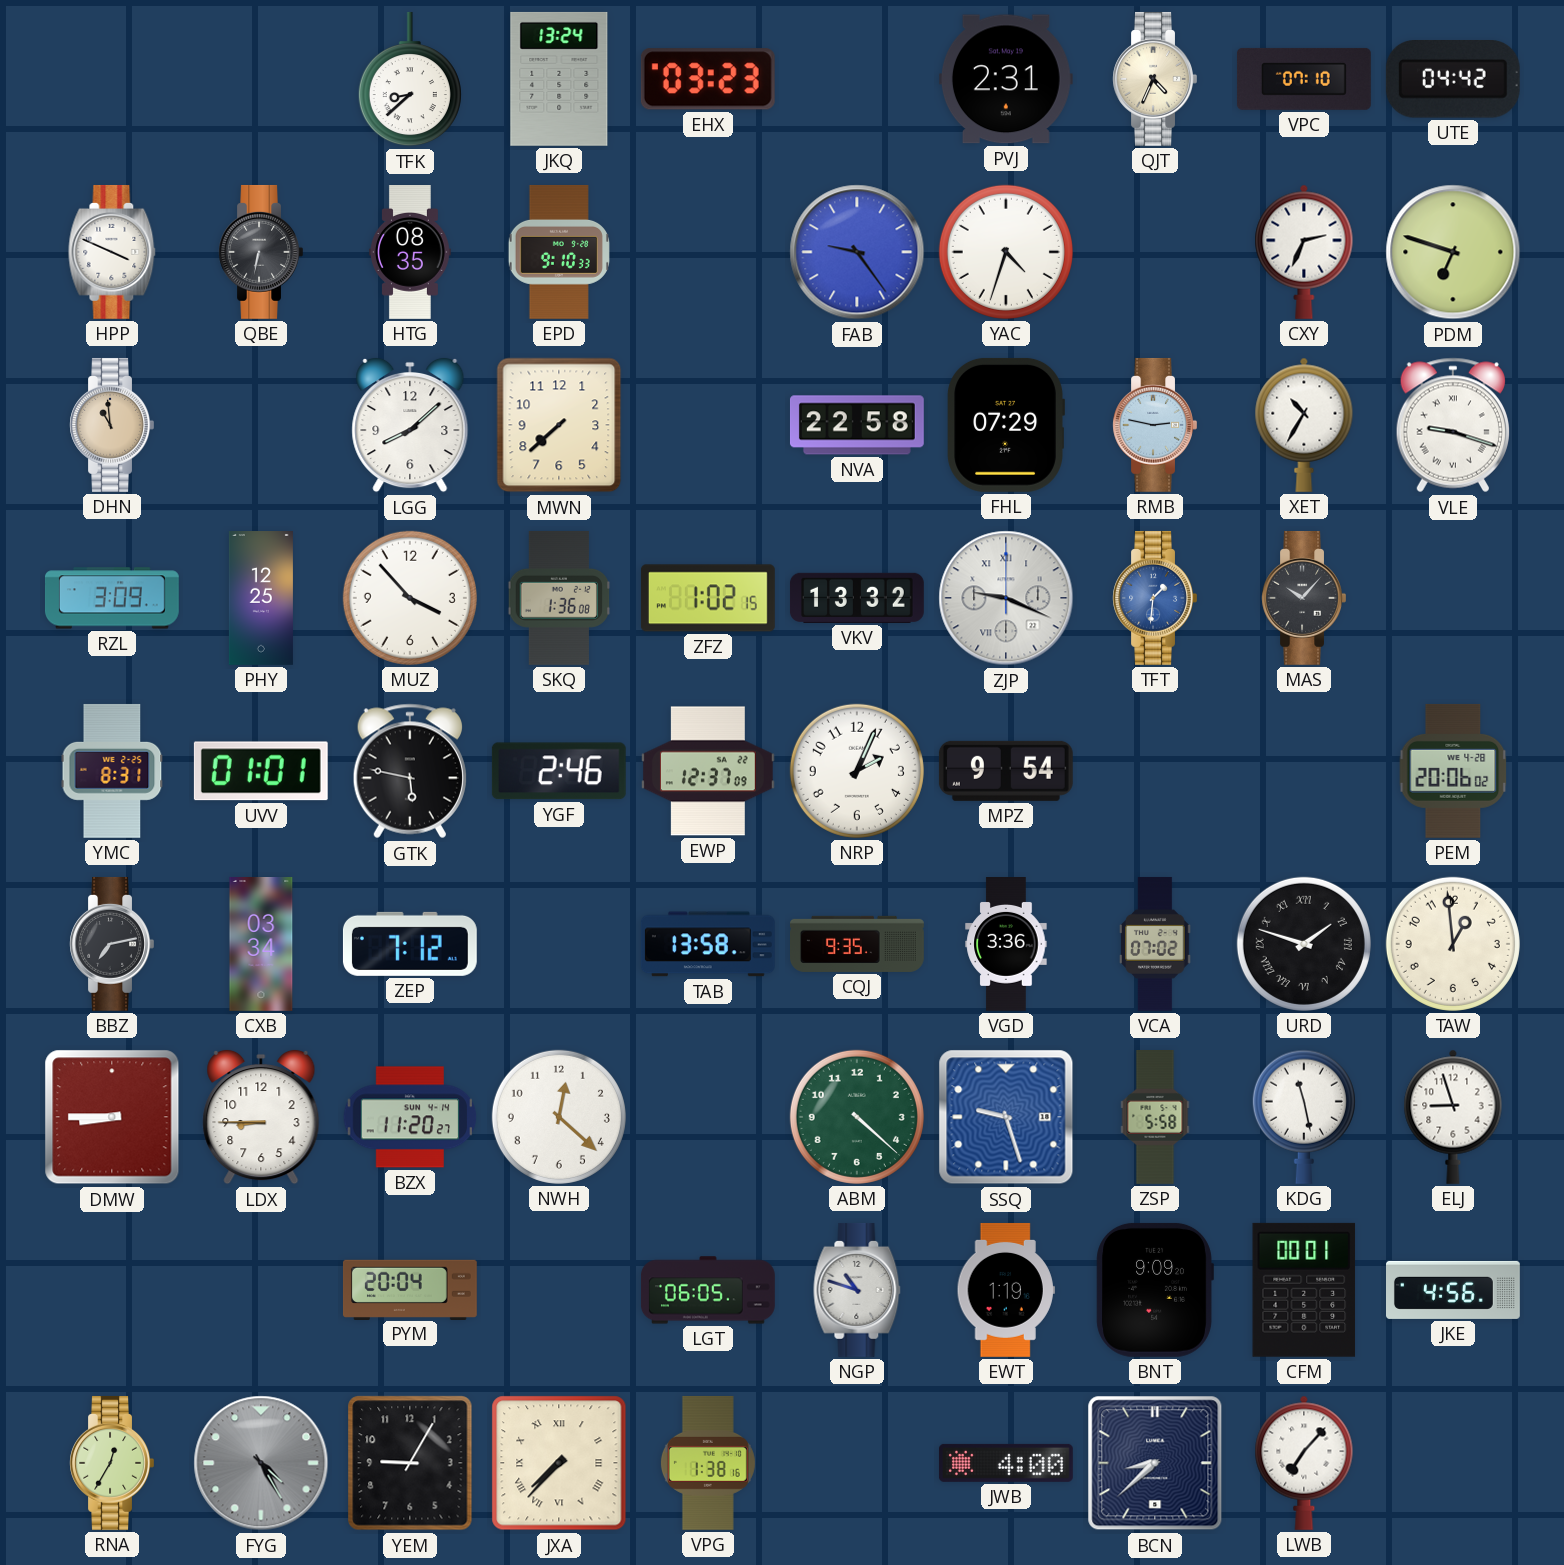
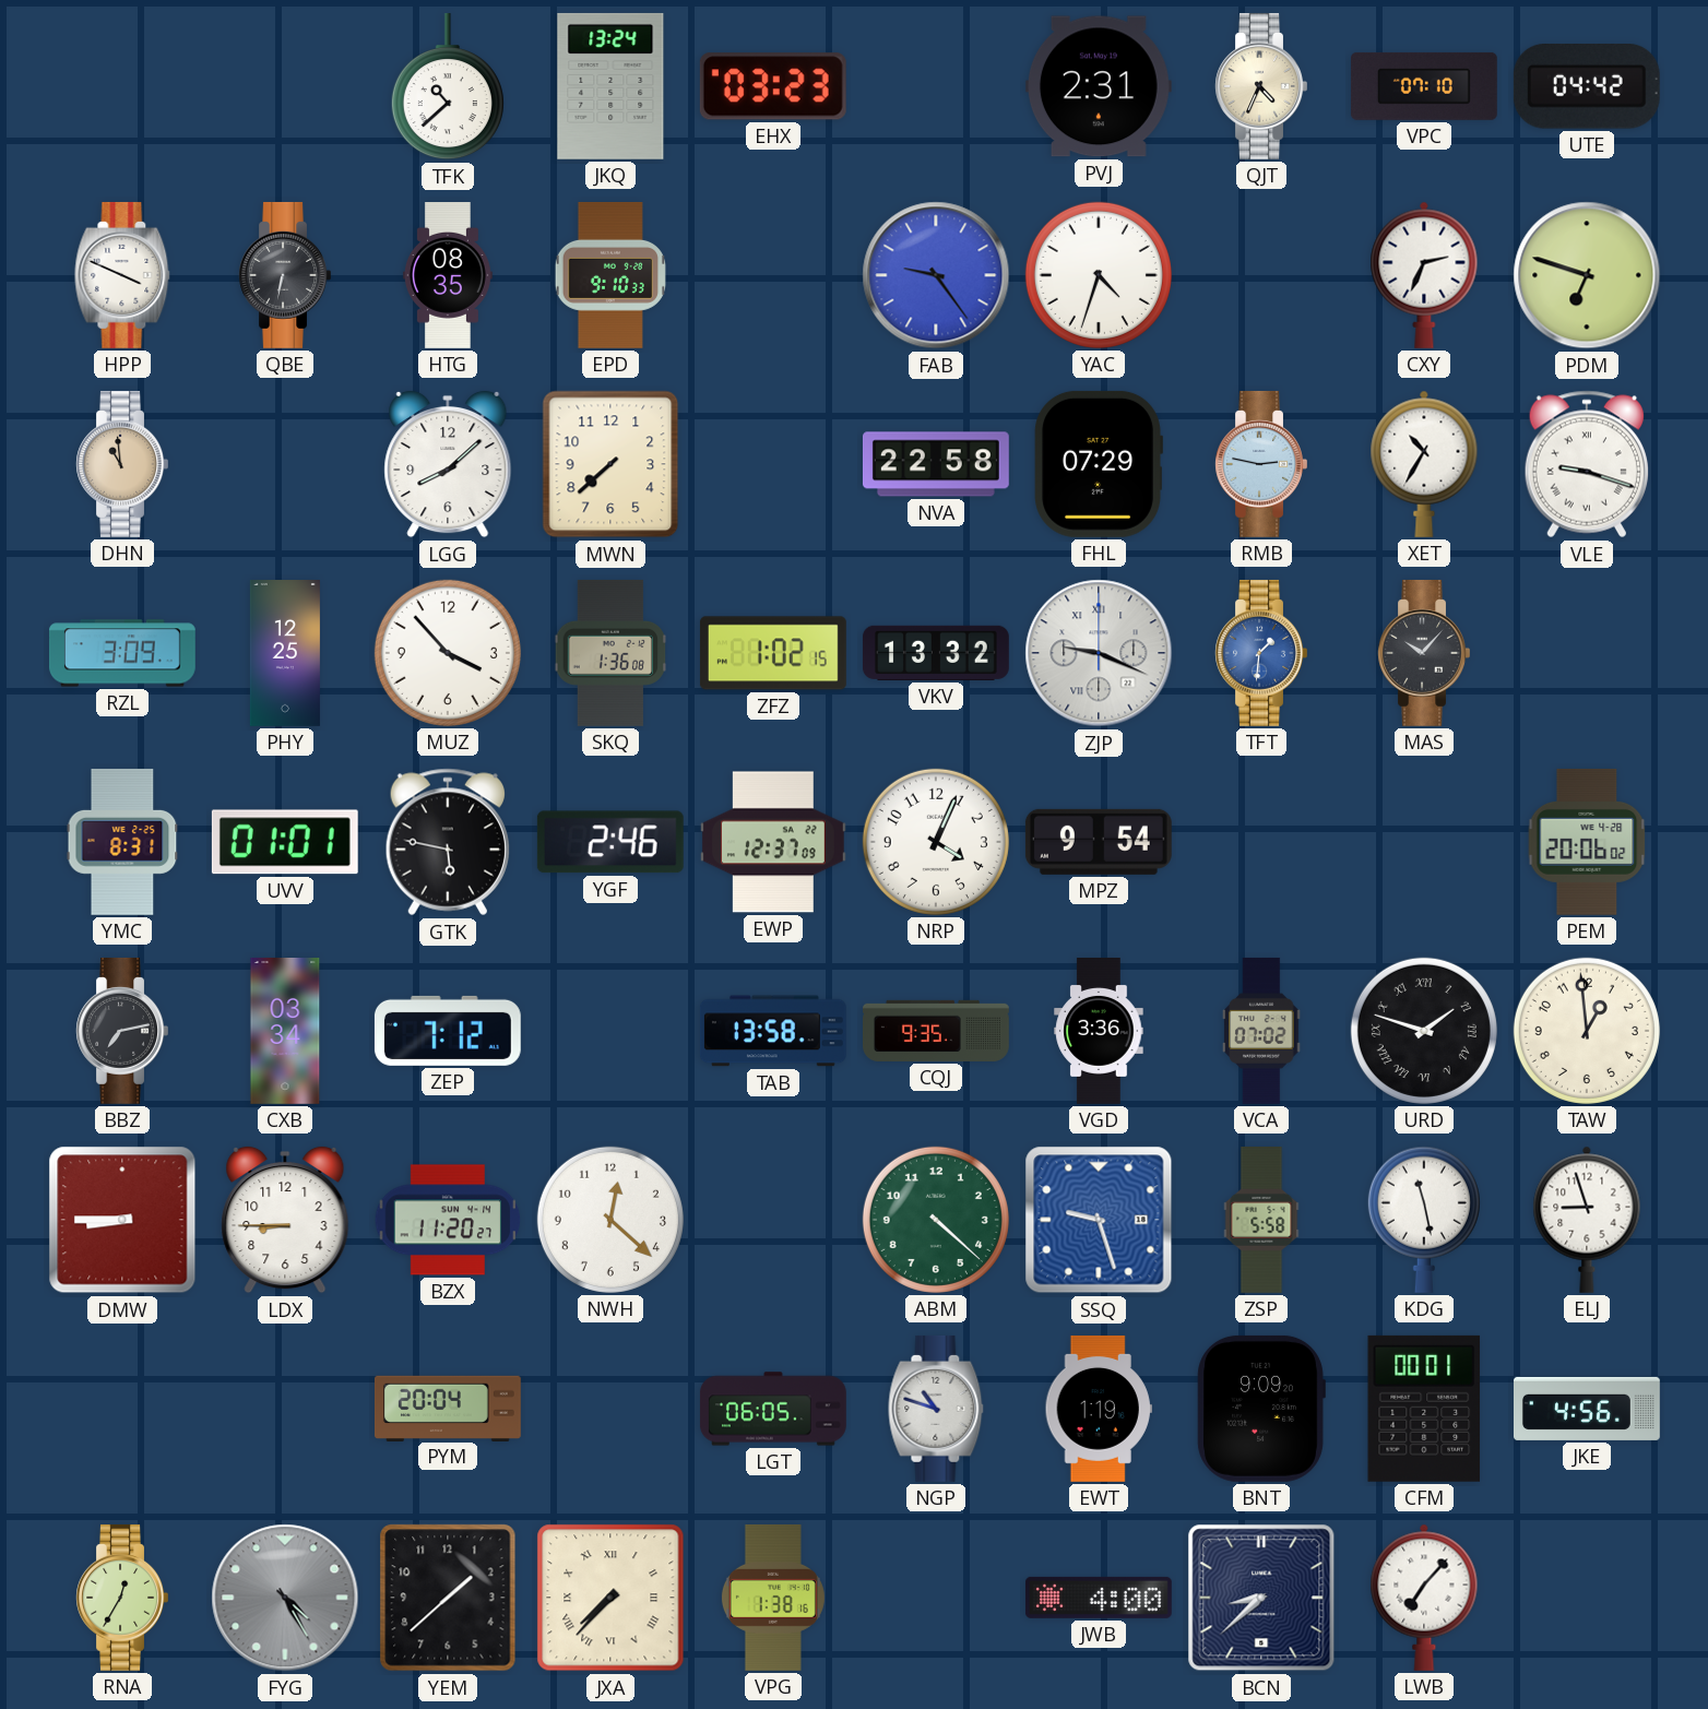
TFK: 8:38 -> 10:38
NRP: 2:04 -> 4:04
YEM: 9:05 -> 1:38
